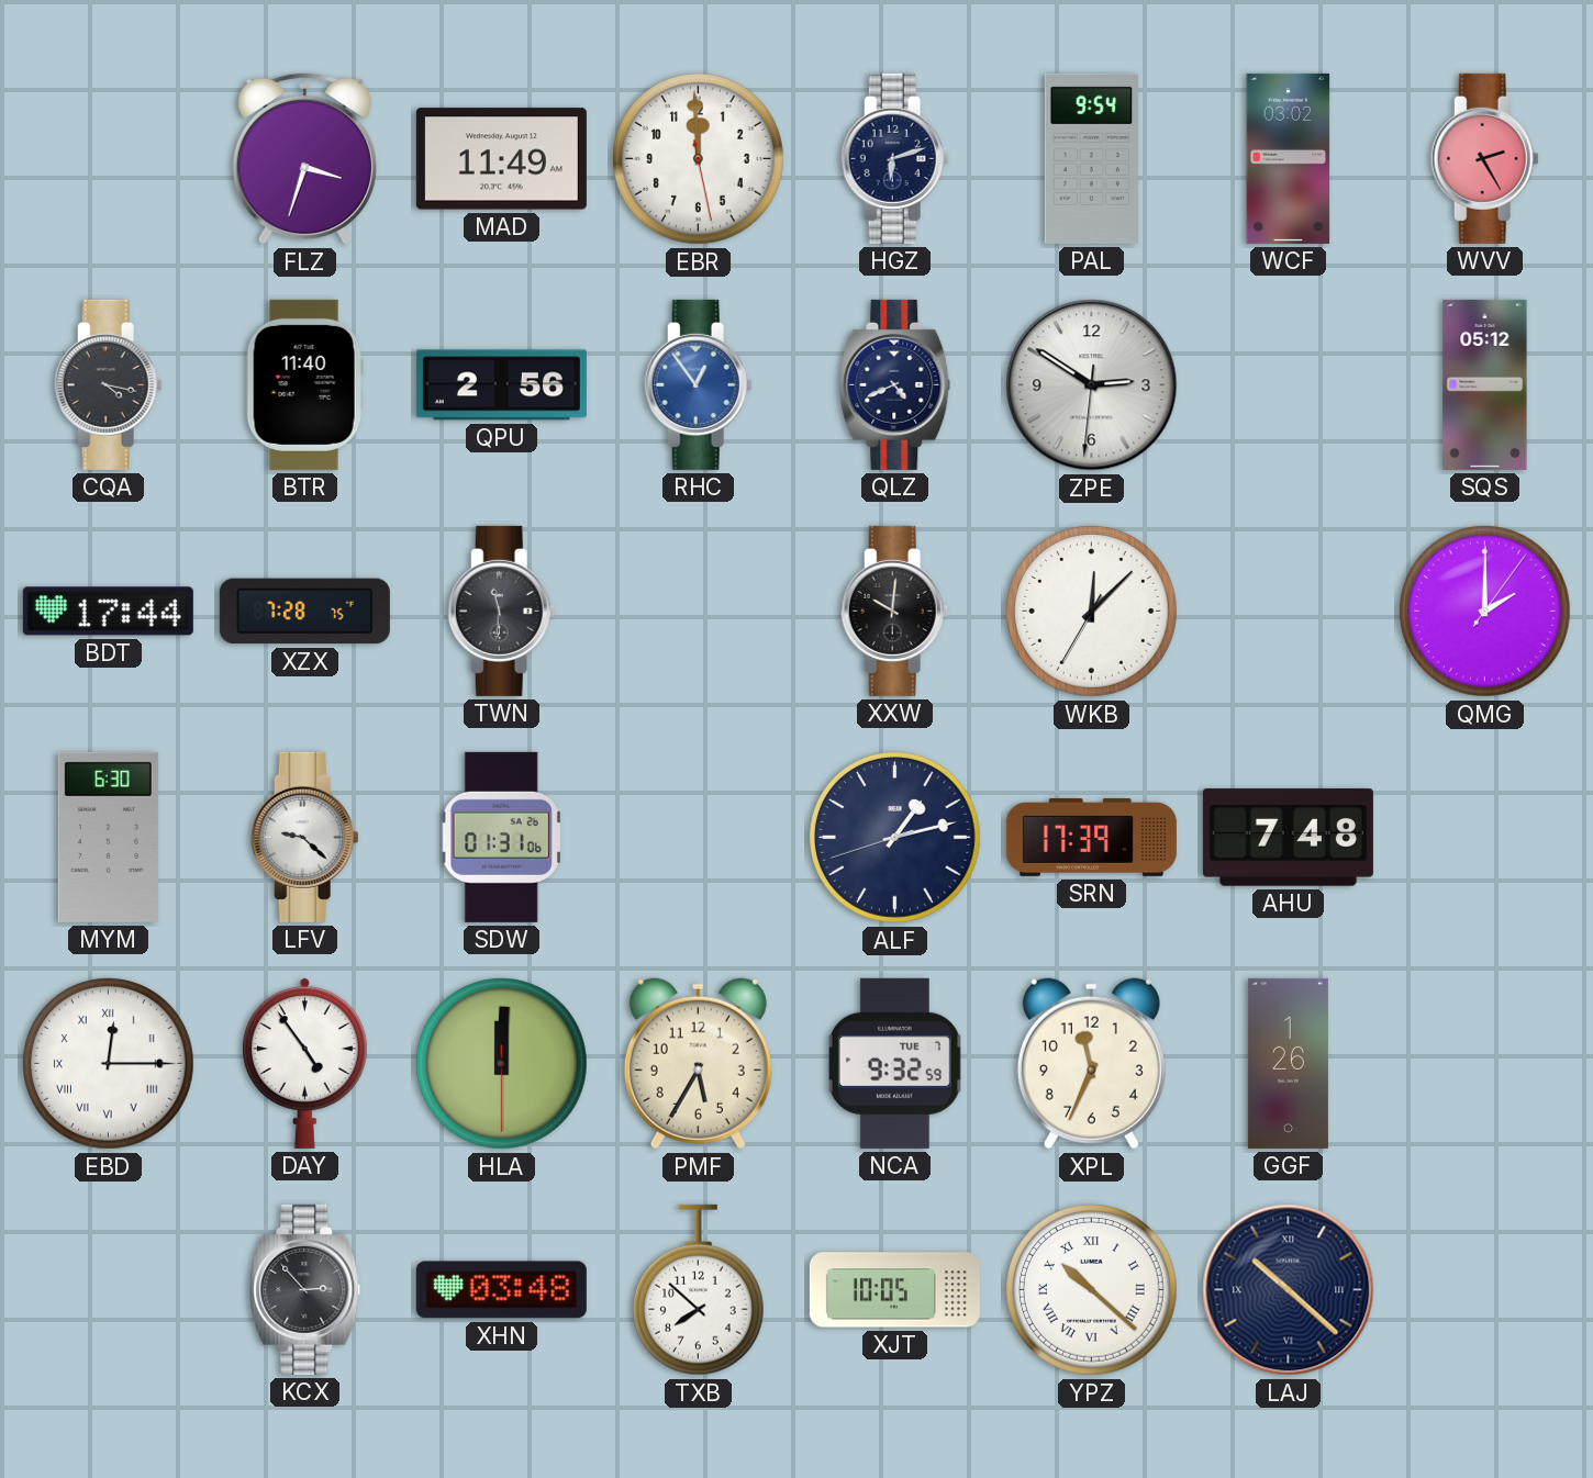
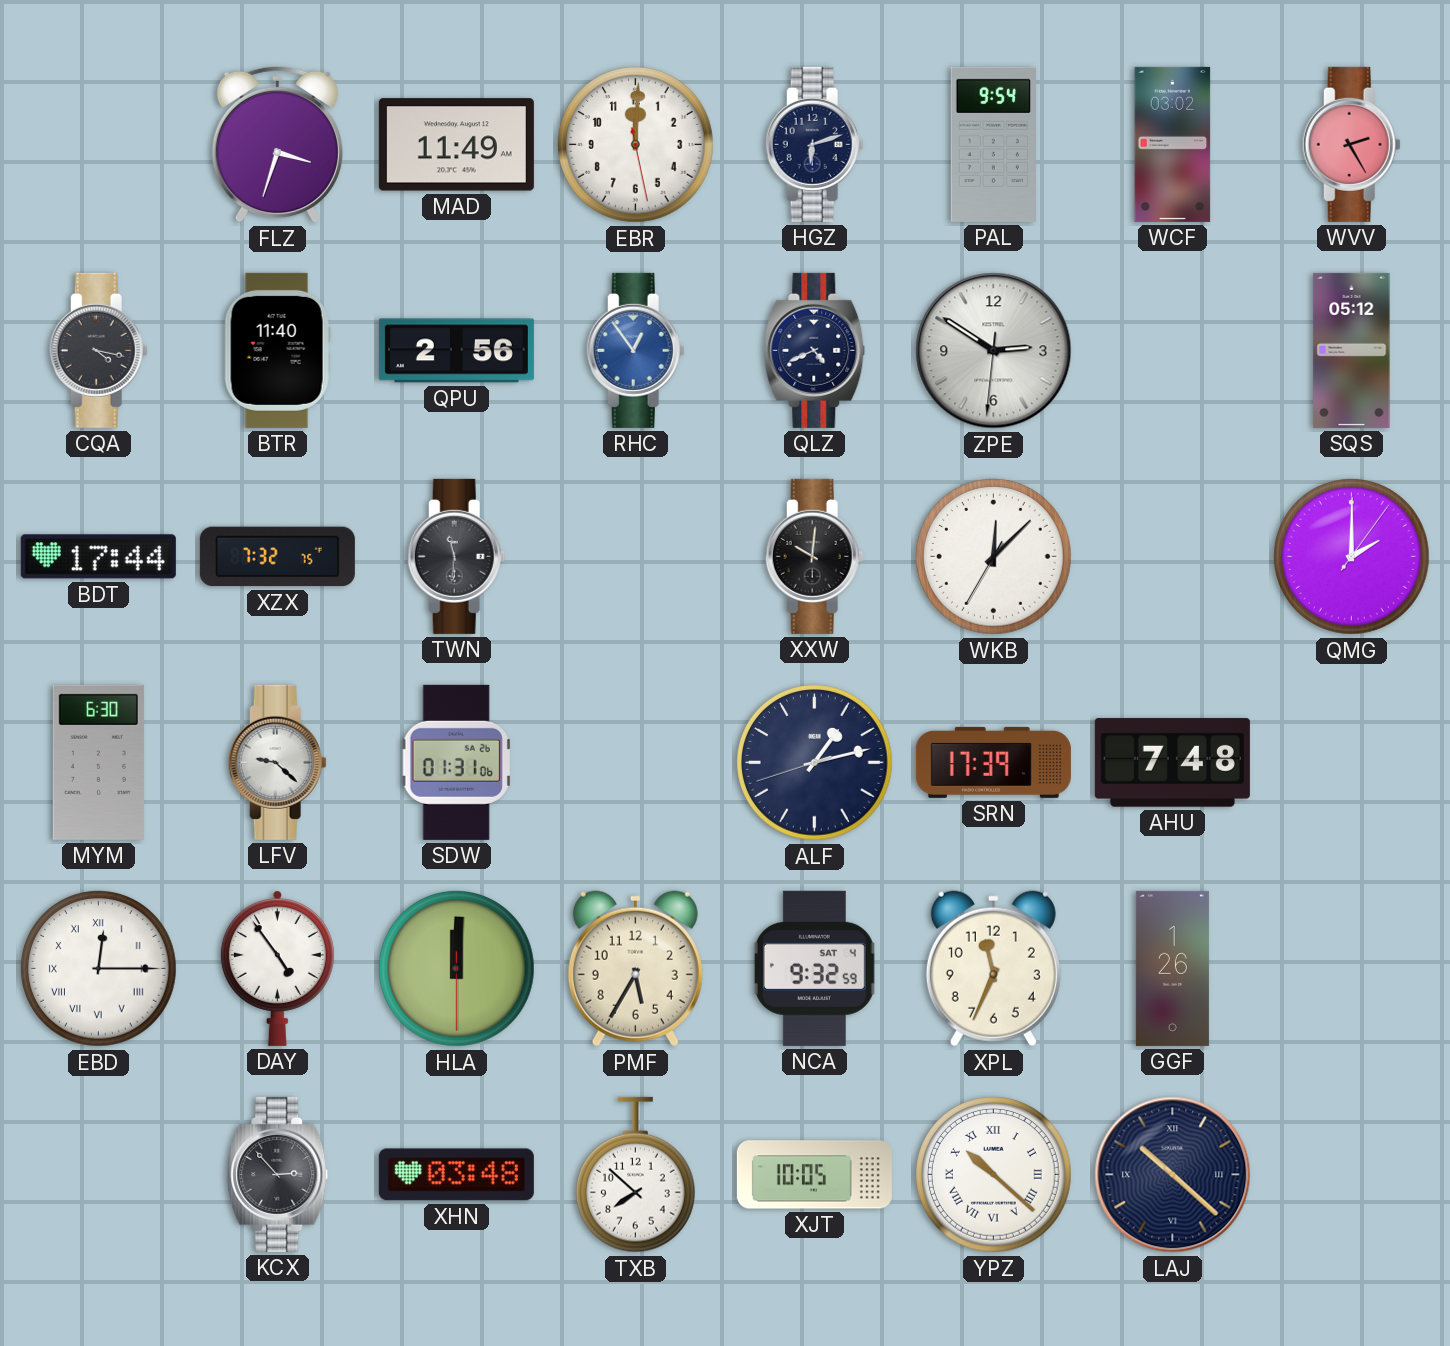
EBR: 11:59 -> 12:00
XZX: 7:28 -> 7:32
NCA date: TUE 7 -> SAT 4
